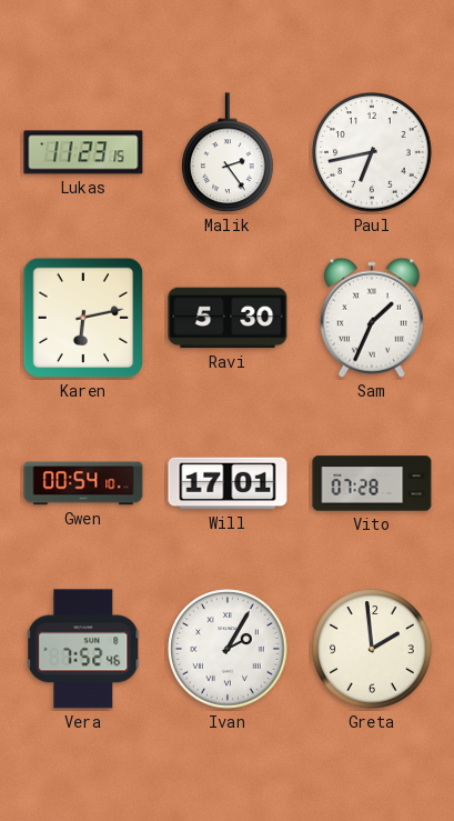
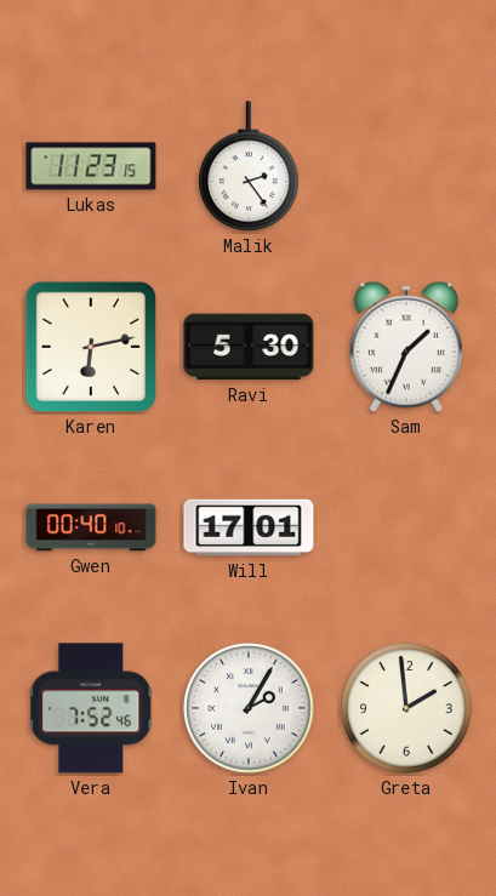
Paul: 6:43 -> none
Gwen: 00:54 -> 00:40
Vito: 07:28 -> none
